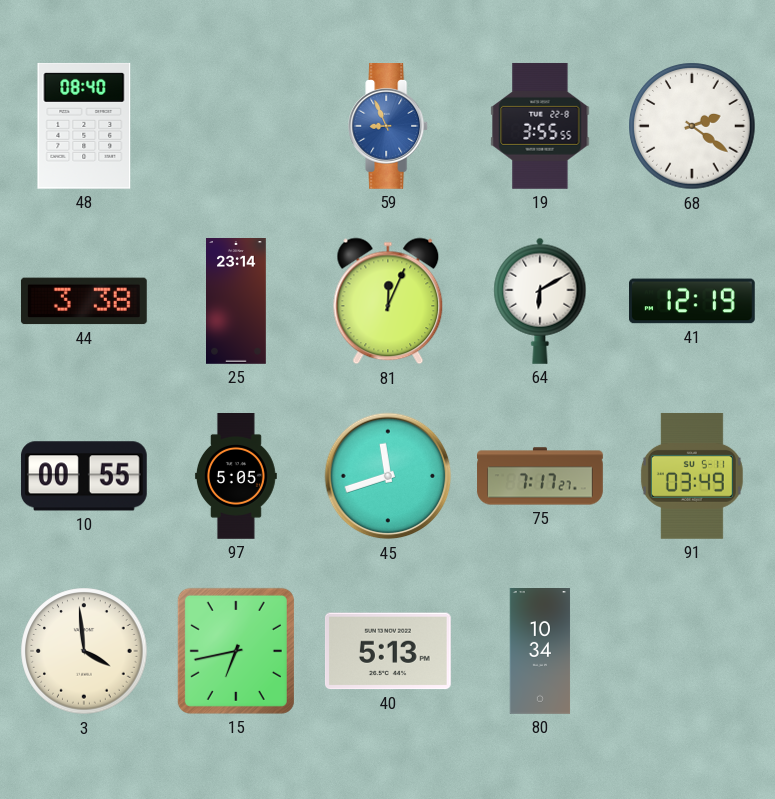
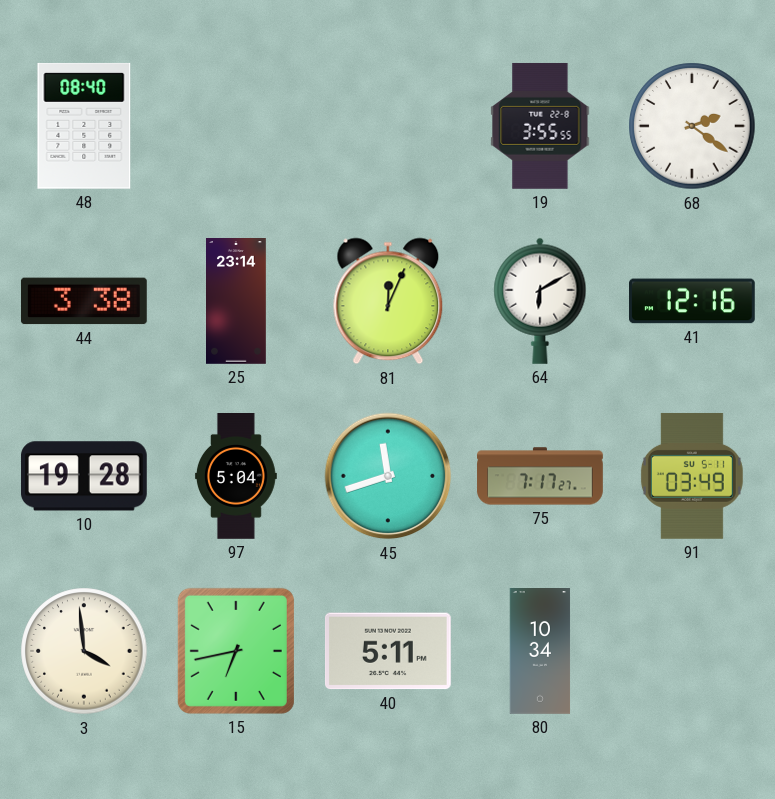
59: 8:56 -> none
41: 12:19 -> 12:16
10: 00:55 -> 19:28
97: 5:05 -> 5:04
40: 5:13 -> 5:11
